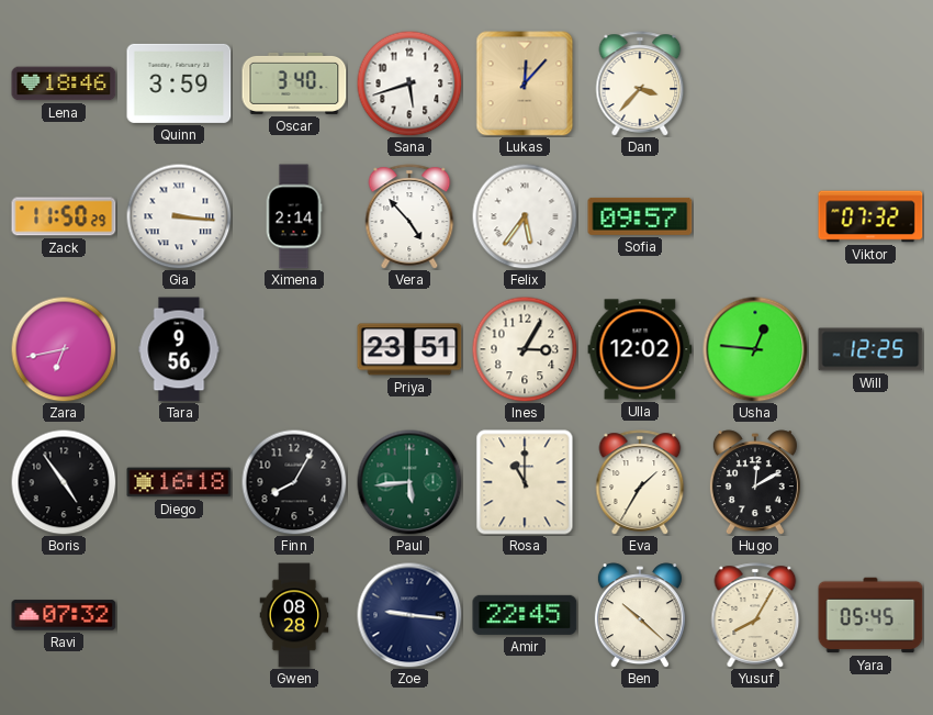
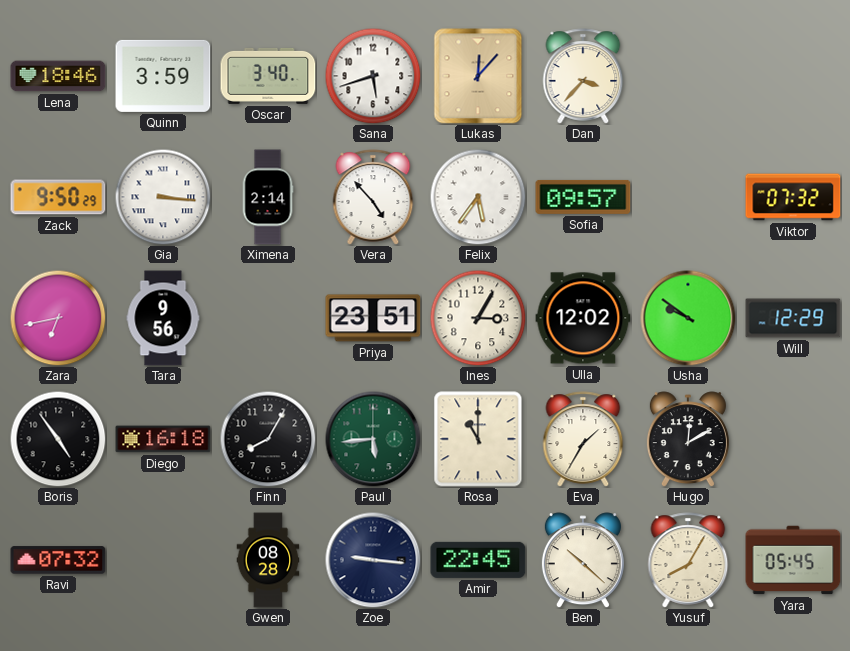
Zack: 11:50 -> 9:50
Usha: 12:46 -> 9:51
Will: 12:25 -> 12:29
